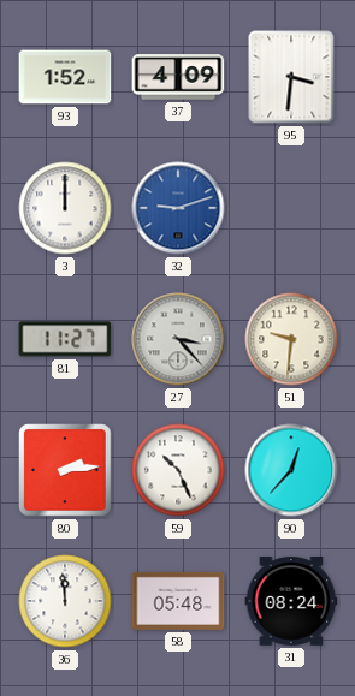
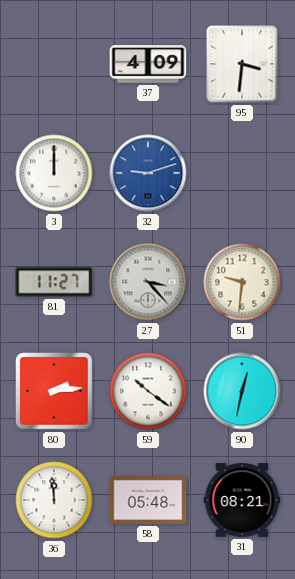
93: 1:52 -> none
59: 10:26 -> 10:21
90: 12:37 -> 12:32
31: 08:24 -> 08:21
